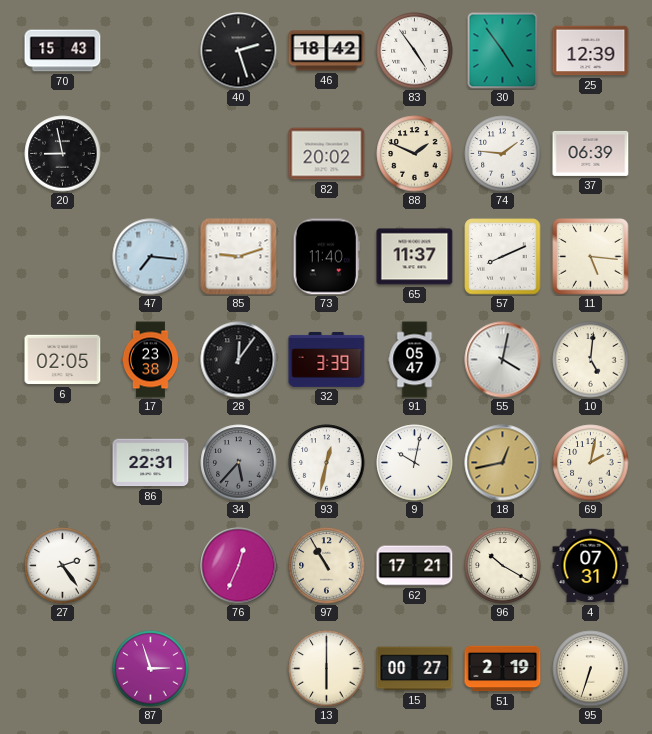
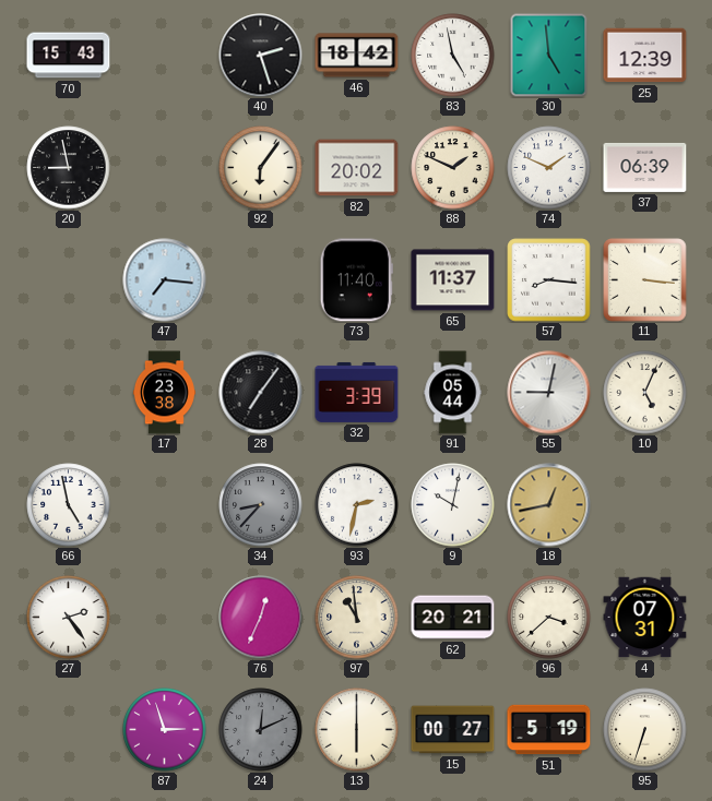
83: 4:54 -> 4:58
30: 4:54 -> 4:59
92: none -> 6:06
74: 1:46 -> 1:49
85: 9:12 -> none
57: 8:11 -> 8:16
11: 5:16 -> 3:16
6: 02:05 -> none
28: 12:06 -> 7:06
91: 05:47 -> 05:44
55: 4:02 -> 9:02
10: 5:01 -> 5:04
66: none -> 4:58
86: 22:31 -> none
34: 5:37 -> 8:37
93: 12:32 -> 2:32
69: 2:02 -> none
97: 10:55 -> 10:59
62: 17:21 -> 20:21
96: 10:20 -> 3:38
24: none -> 12:11
51: 2:19 -> 5:19
